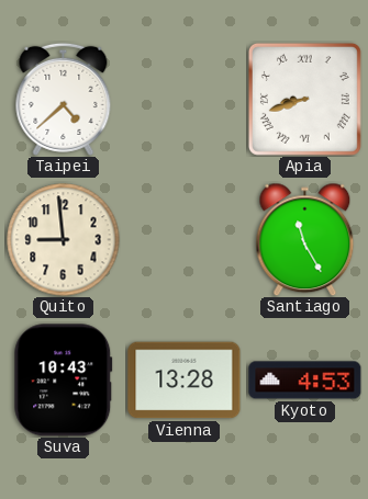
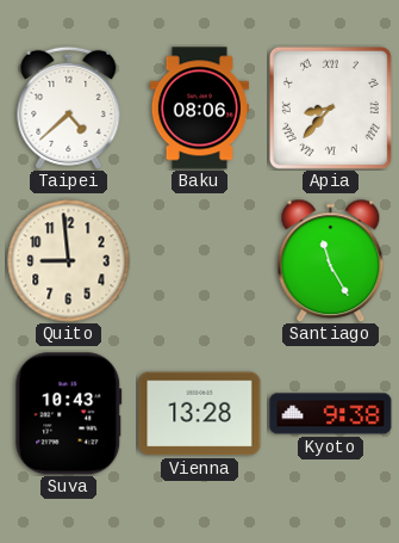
Baku: none -> 08:06
Apia: 8:42 -> 8:37
Kyoto: 4:53 -> 9:38
